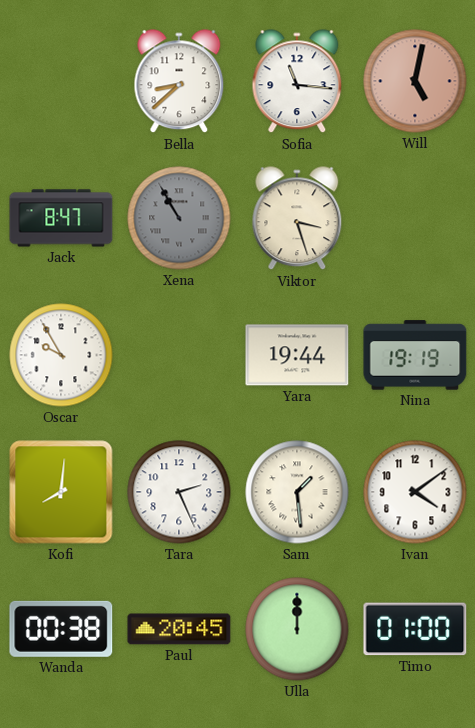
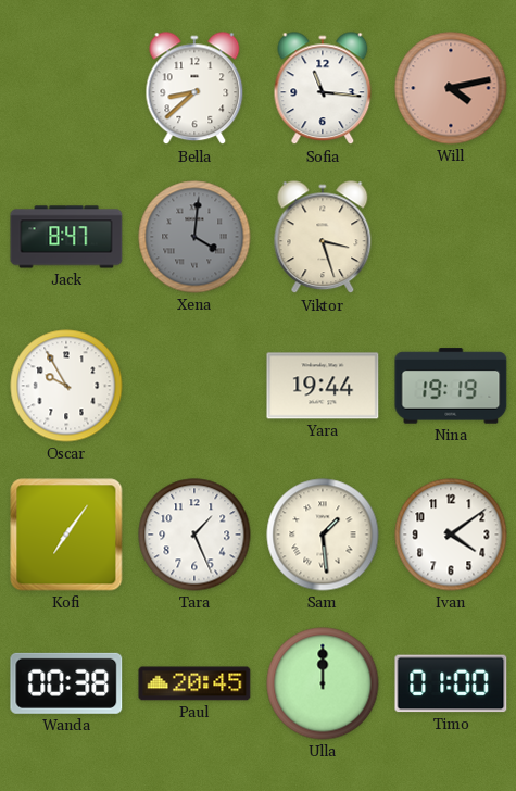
Will: 5:02 -> 4:13
Xena: 10:55 -> 4:01
Kofi: 8:01 -> 7:06
Tara: 2:26 -> 1:26
